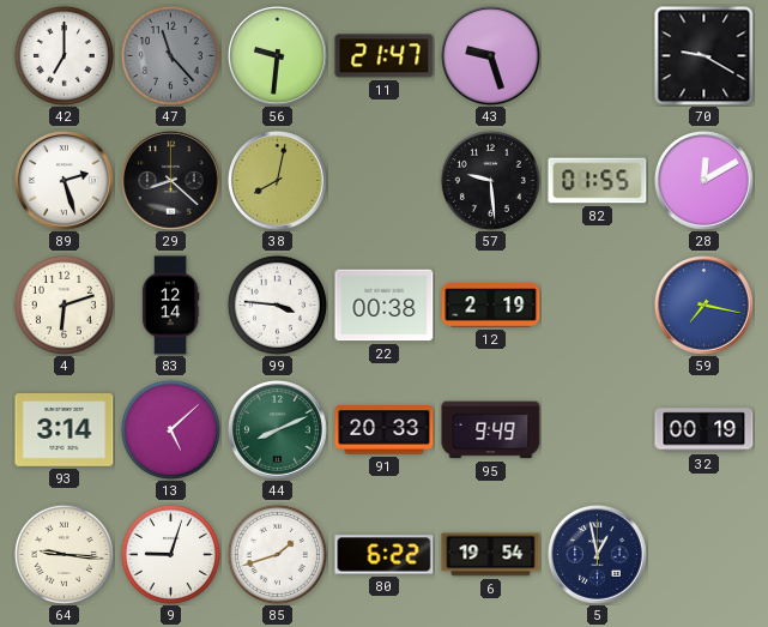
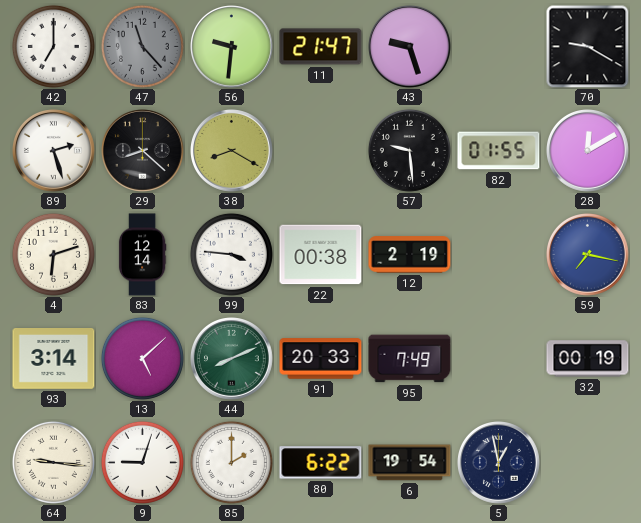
38: 8:02 -> 8:20
95: 9:49 -> 7:49
85: 1:42 -> 2:00
